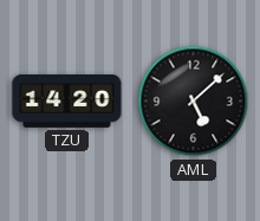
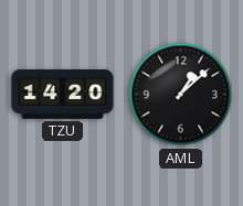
AML: 5:08 -> 1:08
